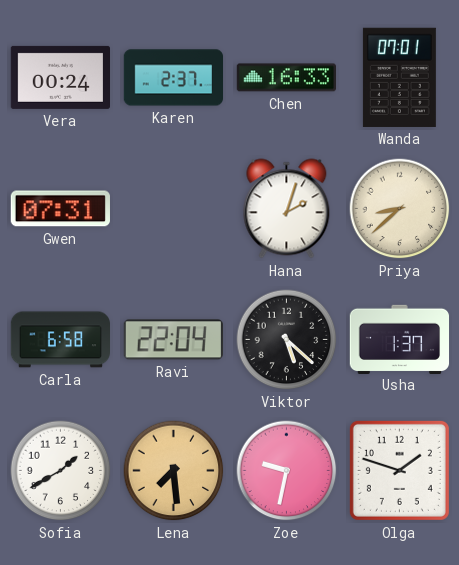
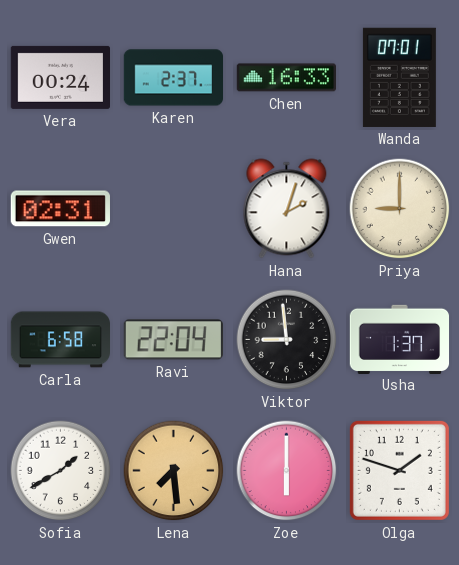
Gwen: 07:31 -> 02:31
Priya: 8:38 -> 9:00
Viktor: 5:22 -> 8:59
Zoe: 9:32 -> 6:00
